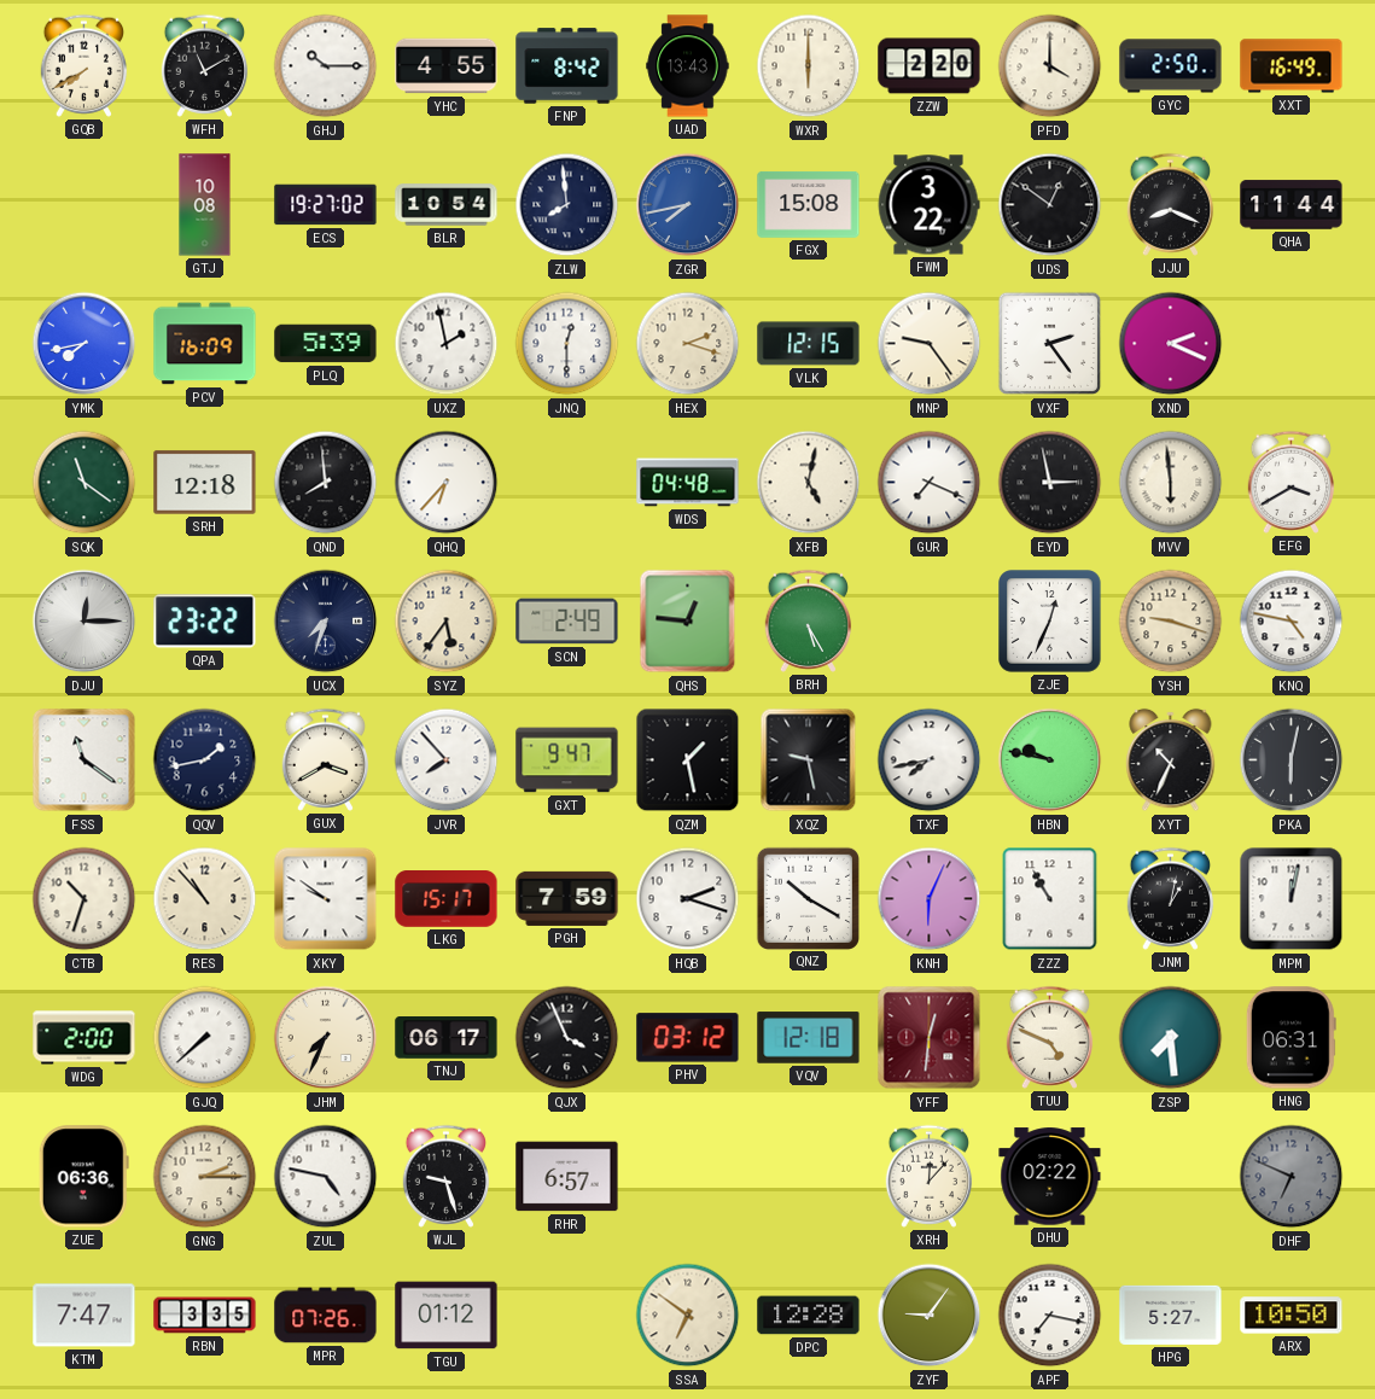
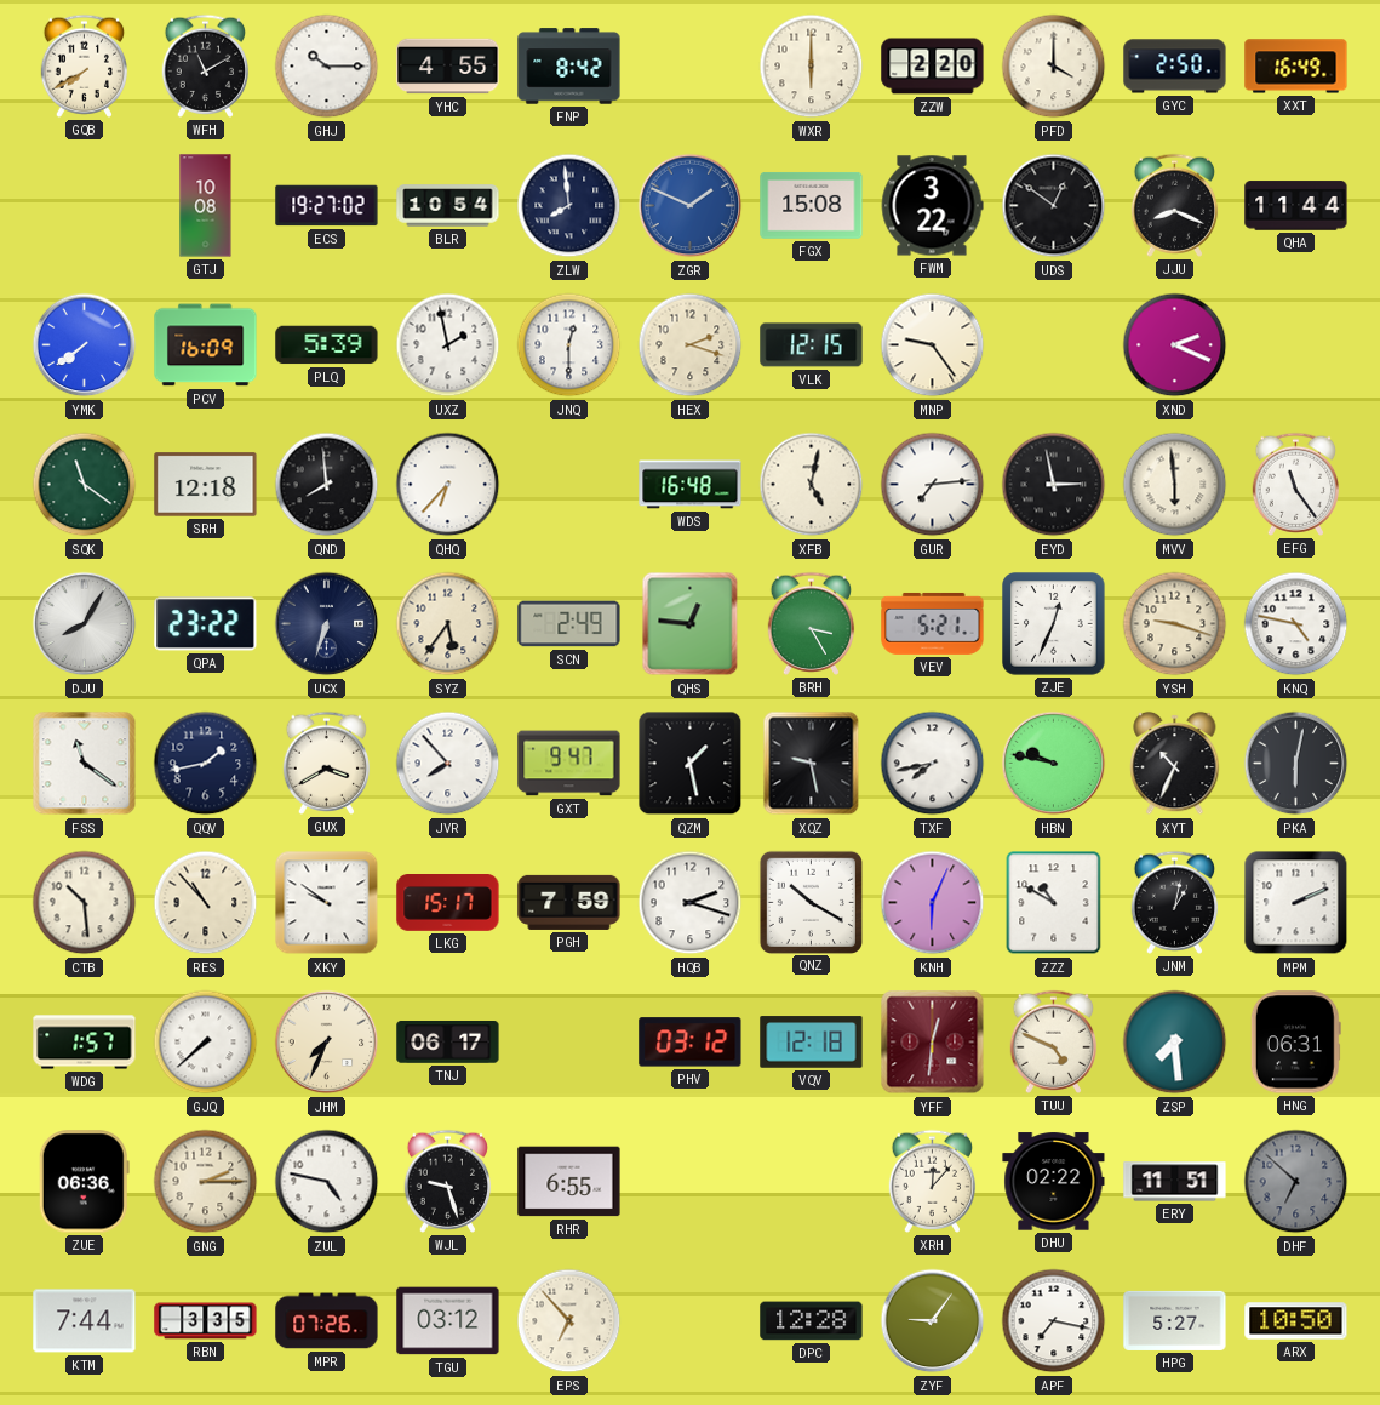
UAD: 13:43 -> none
ZGR: 7:43 -> 1:49
YMK: 7:43 -> 7:39
VXF: 2:24 -> none
WDS: 04:48 -> 16:48
GUR: 7:19 -> 7:14
EFG: 3:40 -> 11:24
DJU: 12:15 -> 8:05
UCX: 7:33 -> 6:33
BRH: 5:25 -> 3:25
VEV: none -> 5:21
CTB: 10:33 -> 10:29
ZZZ: 10:55 -> 10:50
MPM: 12:02 -> 2:11
WDG: 2:00 -> 1:57
QJX: 3:56 -> none
RHR: 6:57 -> 6:55
ERY: none -> 11:51
DHF: 6:49 -> 6:52
KTM: 7:47 -> 7:44
TGU: 01:12 -> 03:12
EPS: none -> 6:53
SSA: 6:51 -> none
